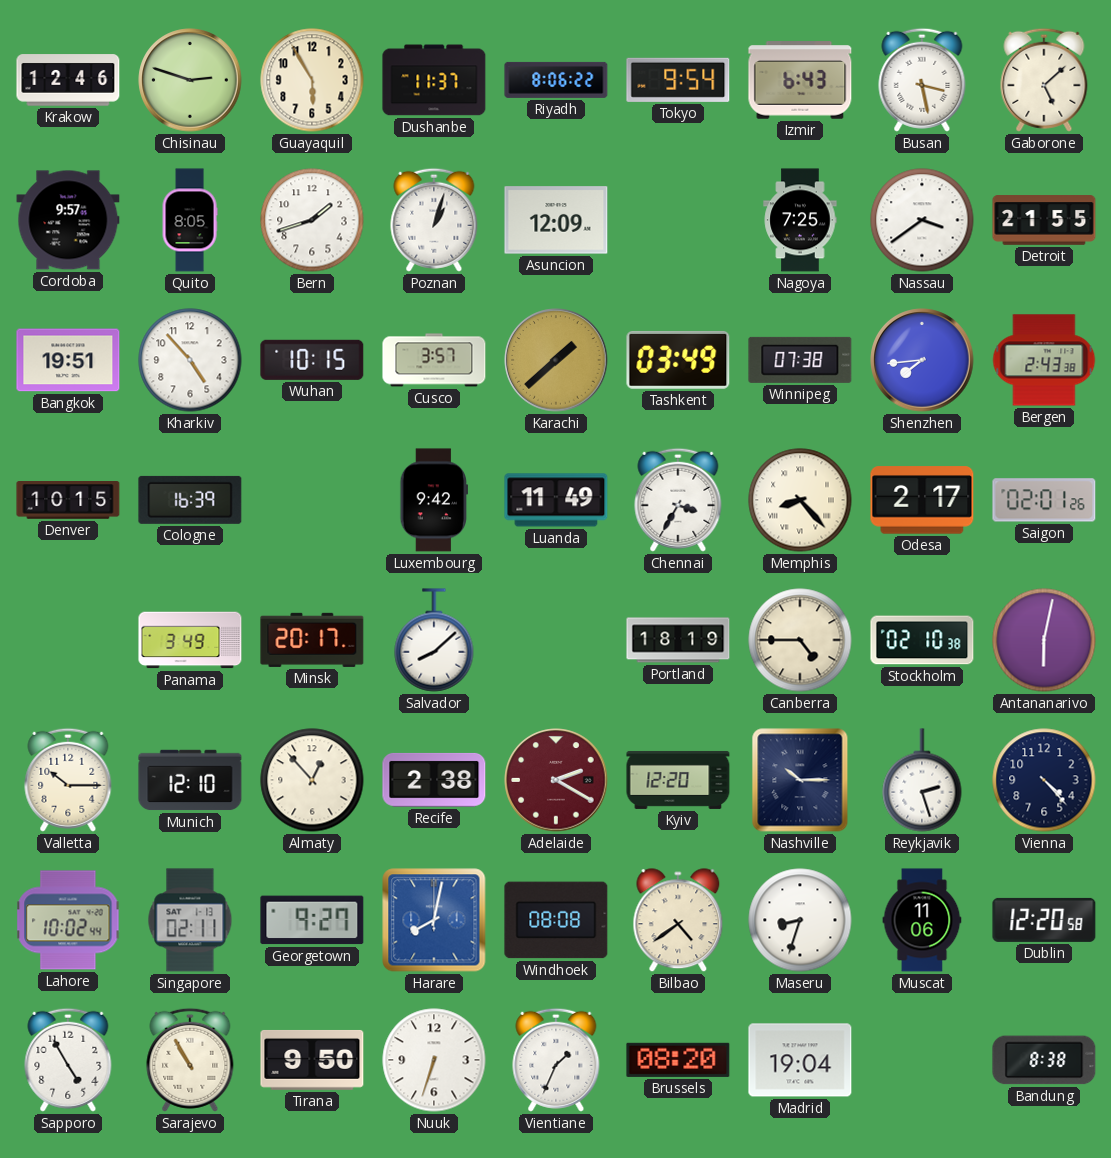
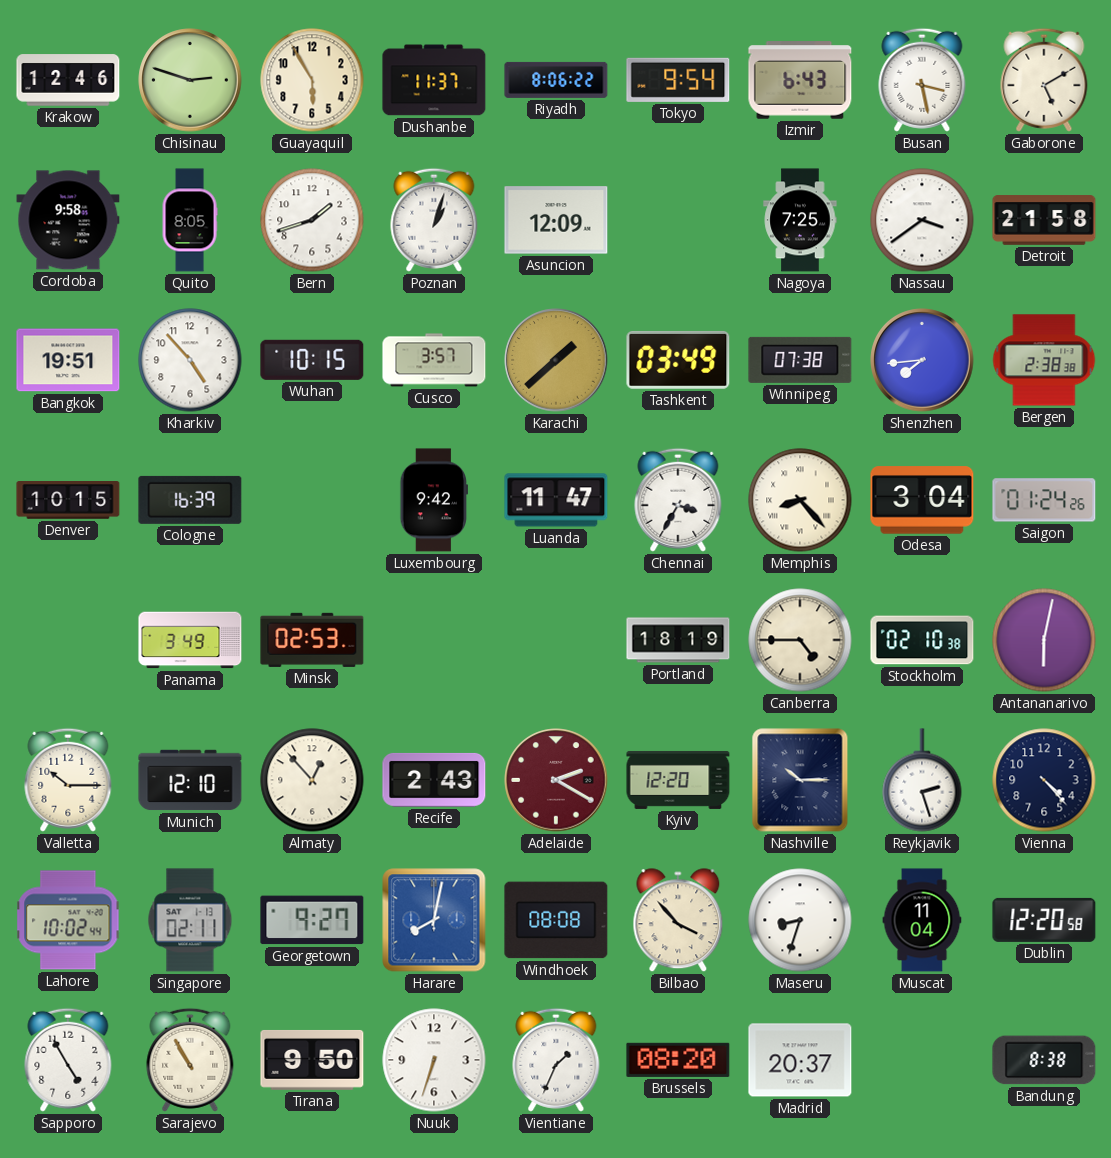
Gaborone: 5:08 -> 5:10
Cordoba: 9:57 -> 9:58
Detroit: 21:55 -> 21:58
Bergen: 2:43 -> 2:38
Luanda: 11:49 -> 11:47
Odesa: 2:17 -> 3:04
Saigon: 02:01 -> 01:24
Minsk: 20:17 -> 02:53
Salvador: 8:08 -> none
Recife: 2:38 -> 2:43
Bilbao: 4:39 -> 3:53
Muscat: 11:06 -> 11:04
Madrid: 19:04 -> 20:37
